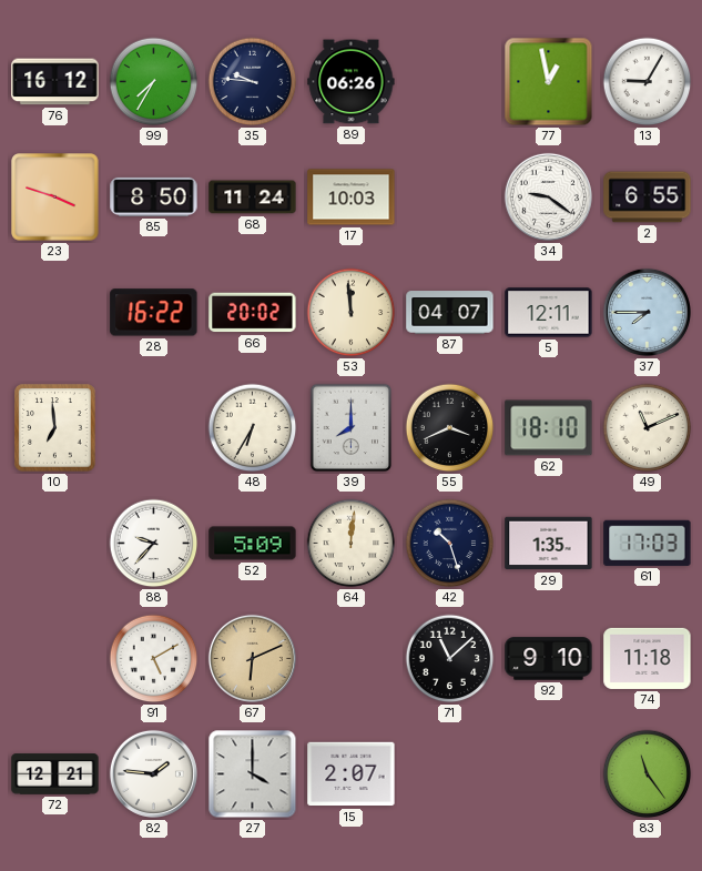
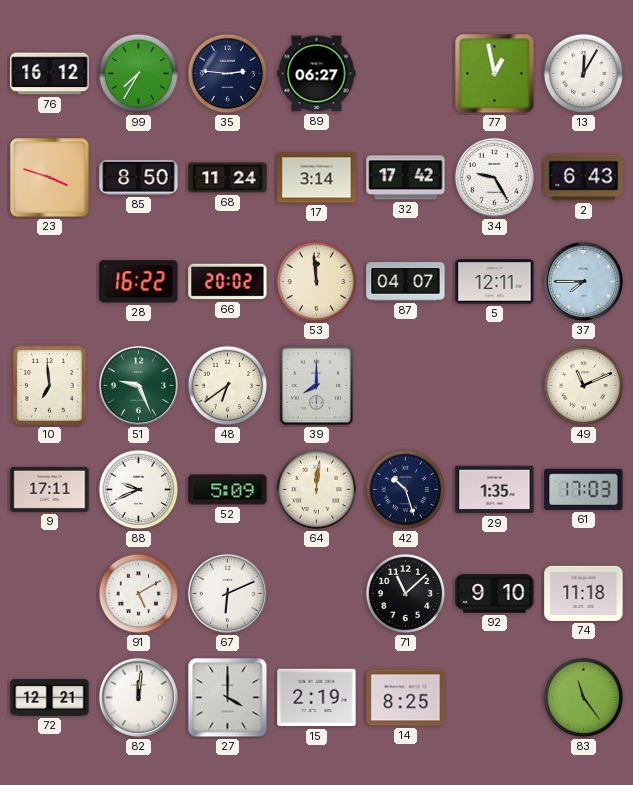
35: 9:46 -> 2:46
89: 06:26 -> 06:27
13: 9:05 -> 12:05
17: 10:03 -> 3:14
32: none -> 17:42
34: 9:21 -> 9:25
2: 6:55 -> 6:43
51: none -> 9:26
48: 6:35 -> 6:39
55: 3:41 -> none
62: 18:10 -> none
9: none -> 17:11
88: 9:37 -> 9:41
67 dial: champagne -> white
82: 1:46 -> 12:01
15: 2:07 -> 2:19
14: none -> 8:25
